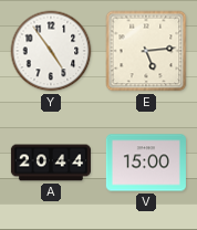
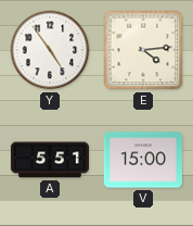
E: 5:14 -> 4:14
A: 20:44 -> 5:51
